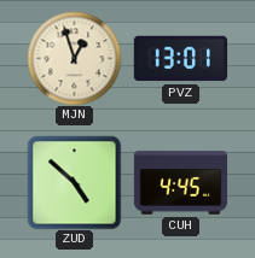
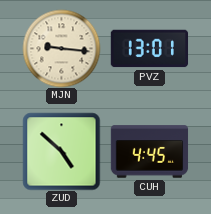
MJN: 12:57 -> 9:16
